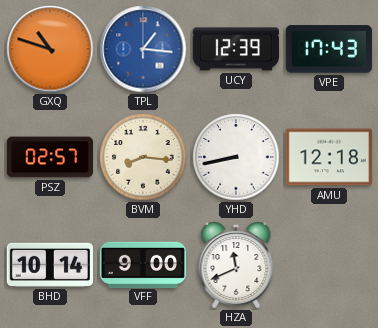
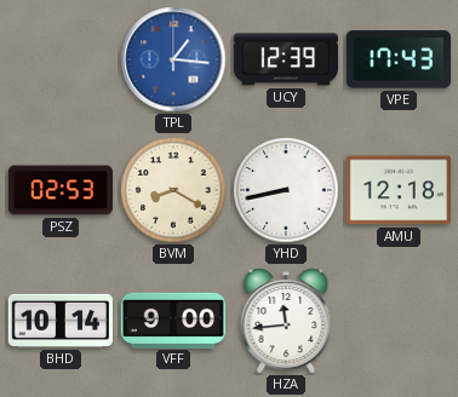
GXQ: 10:48 -> none
PSZ: 02:57 -> 02:53
BVM: 8:16 -> 8:20
HZA: 11:41 -> 11:44
